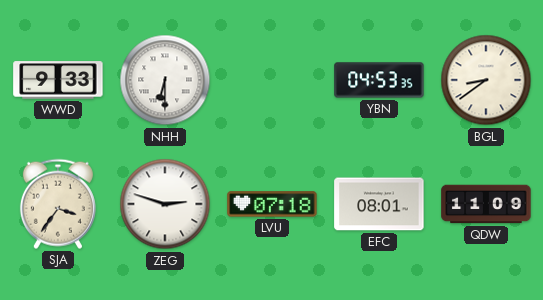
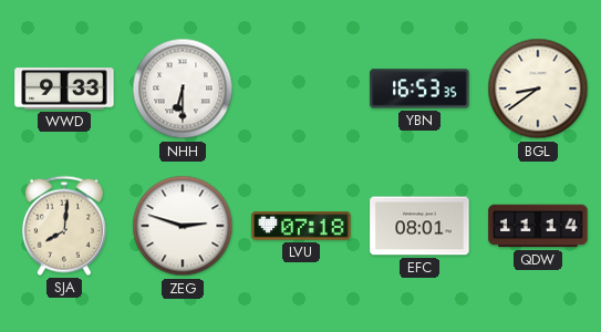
YBN: 04:53 -> 16:53
SJA: 3:36 -> 8:01
QDW: 11:09 -> 11:14
